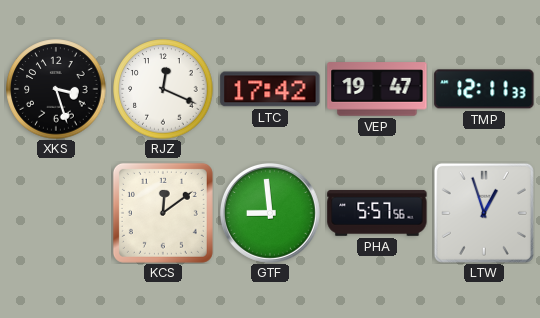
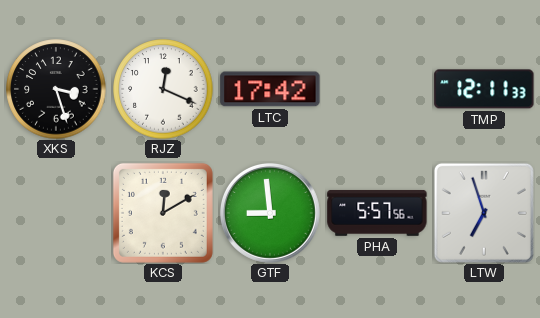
VEP: 19:47 -> none
KCS: 12:09 -> 12:10
LTW: 12:57 -> 6:57
